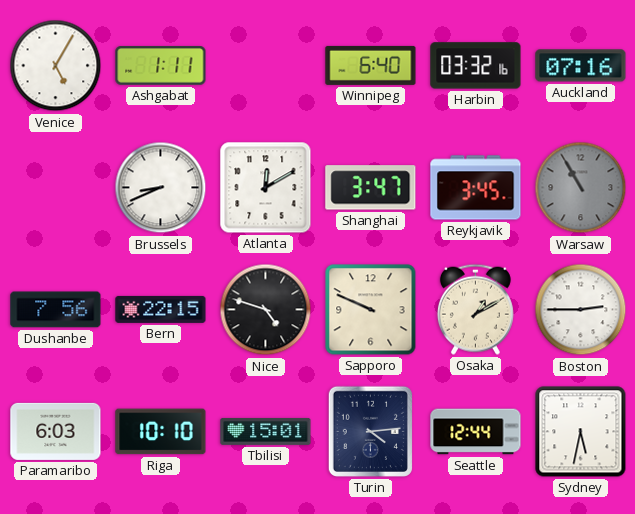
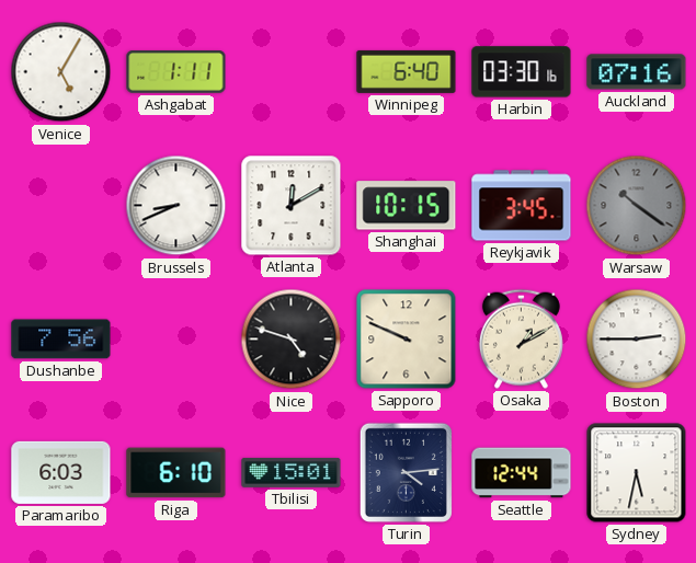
Harbin: 03:32 -> 03:30
Shanghai: 3:47 -> 10:15
Warsaw: 10:55 -> 10:21
Bern: 22:15 -> none
Riga: 10:10 -> 6:10
